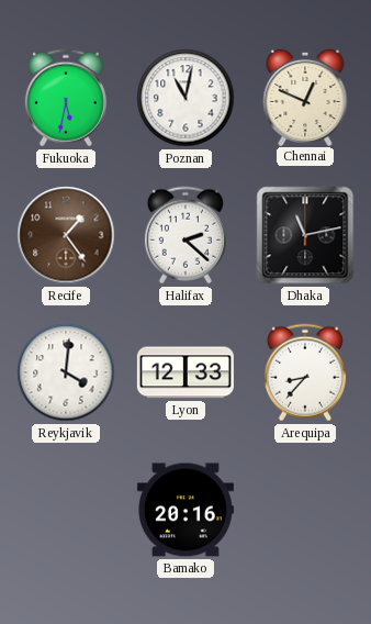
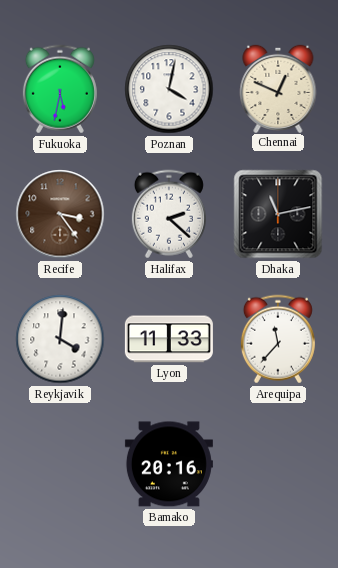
Poznan: 11:02 -> 4:02
Recife: 1:24 -> 3:24
Lyon: 12:33 -> 11:33
Arequipa: 8:37 -> 11:37
